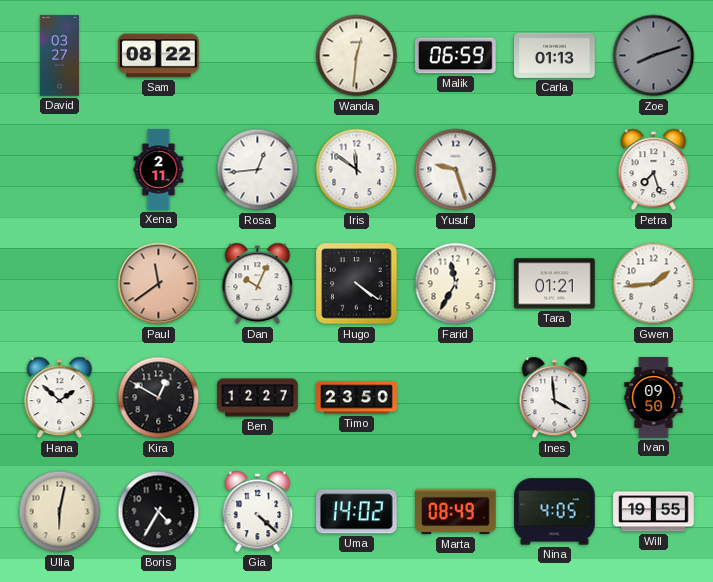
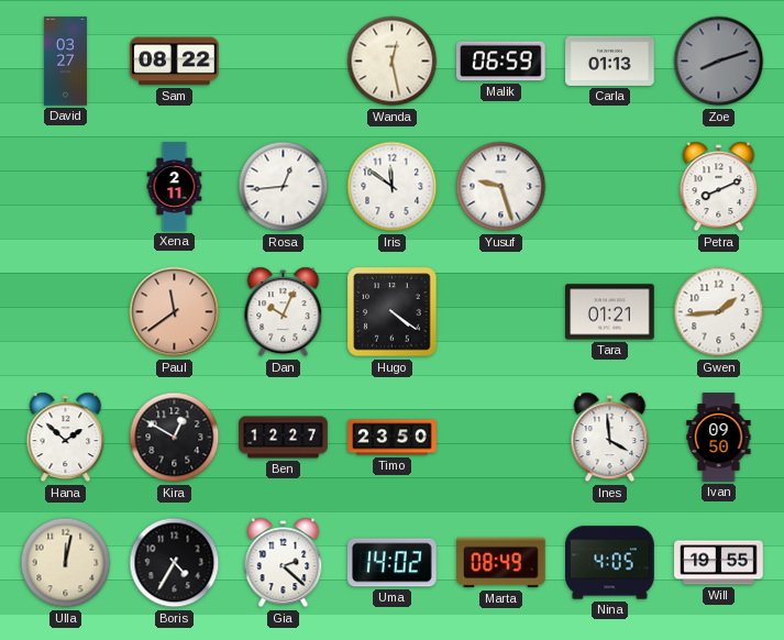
Wanda: 12:31 -> 12:28
Petra: 7:27 -> 8:11
Farid: 11:35 -> none
Ulla: 6:02 -> 12:02
Gia: 4:22 -> 2:22
